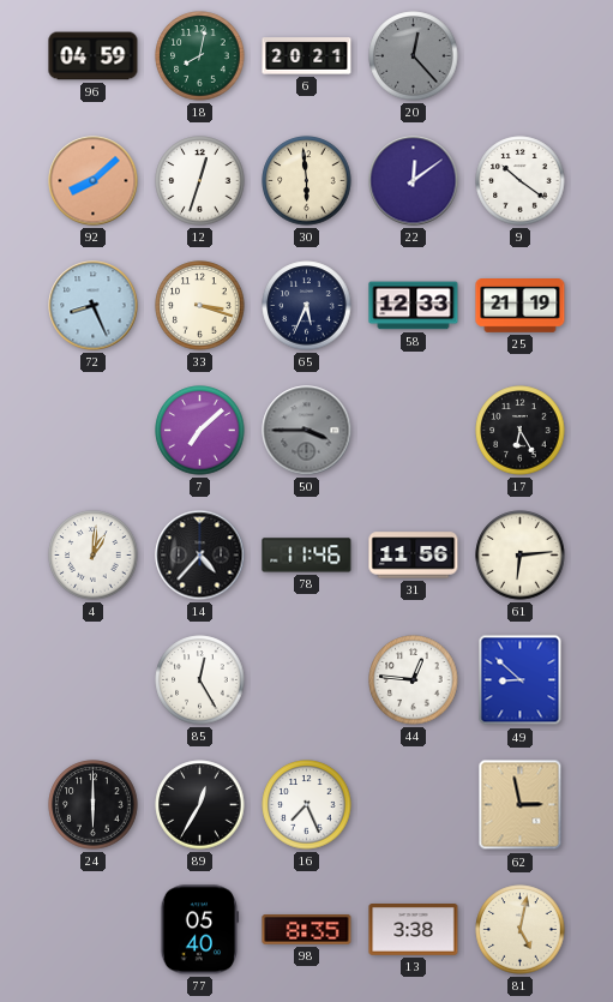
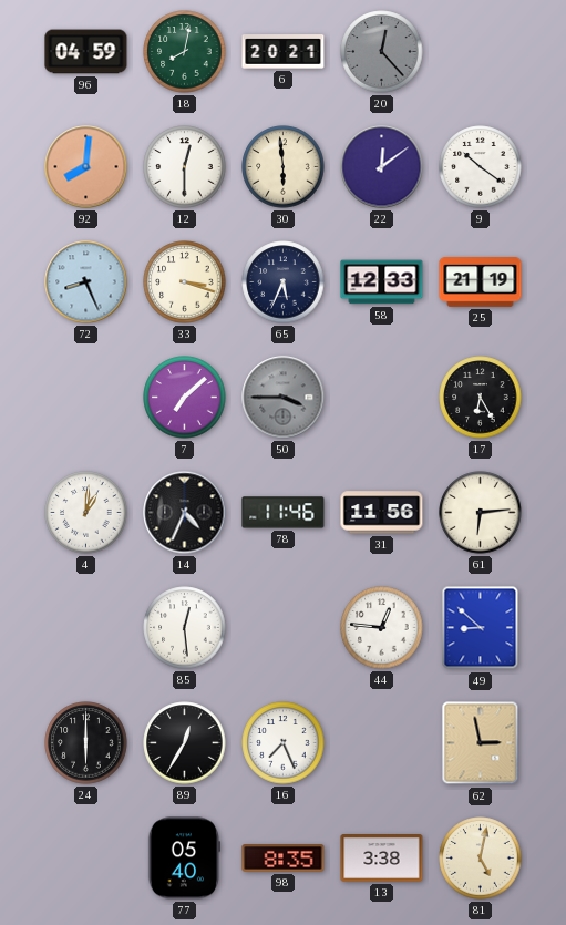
92: 8:08 -> 8:01
12: 12:33 -> 12:30
14: 4:37 -> 4:34
85: 12:25 -> 12:29
